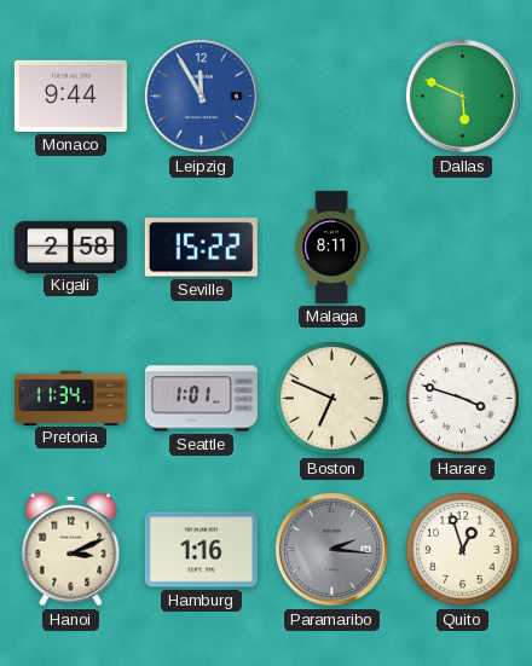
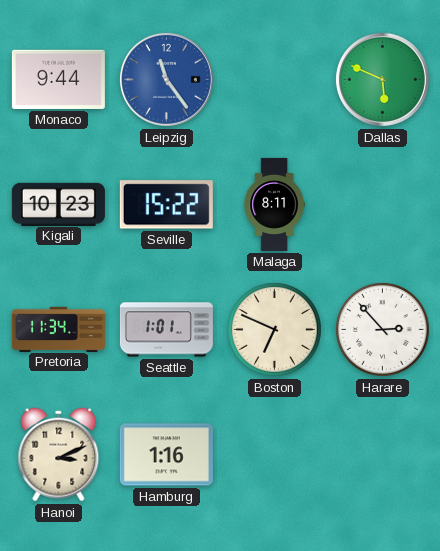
Leipzig: 11:55 -> 11:24
Kigali: 2:58 -> 10:23
Harare: 3:48 -> 2:53
Paramaribo: 2:16 -> none
Quito: 12:57 -> none
